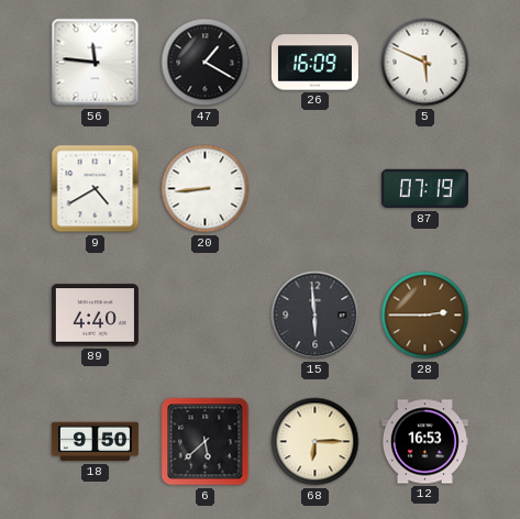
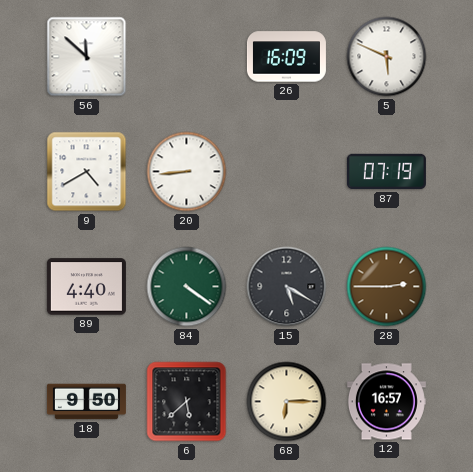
56: 11:46 -> 11:52
47: 1:20 -> none
84: none -> 4:21
15: 5:59 -> 5:20
12: 16:53 -> 16:57
